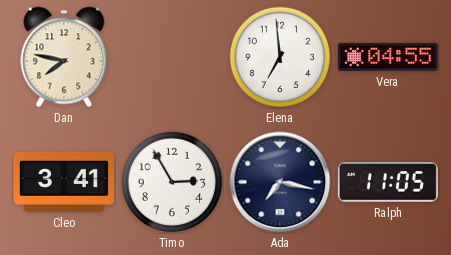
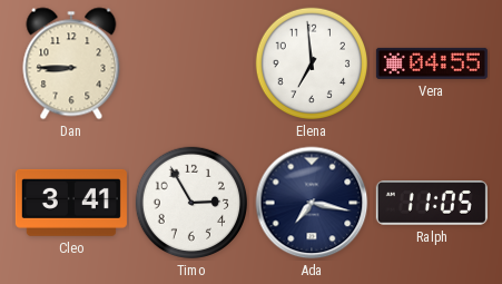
Dan: 7:47 -> 8:45
